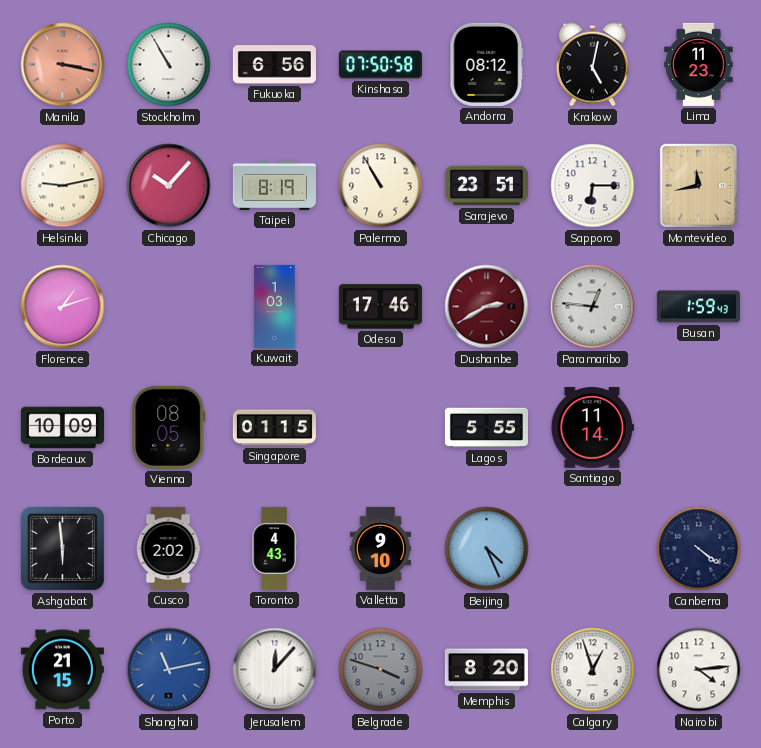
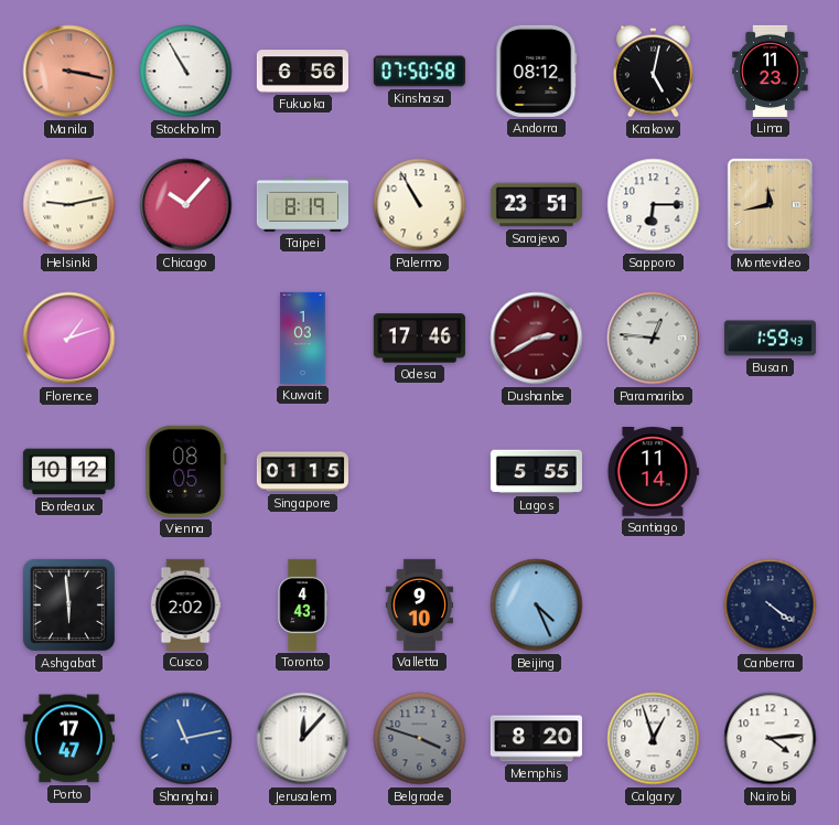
Bordeaux: 10:09 -> 10:12
Porto: 21:15 -> 17:47
